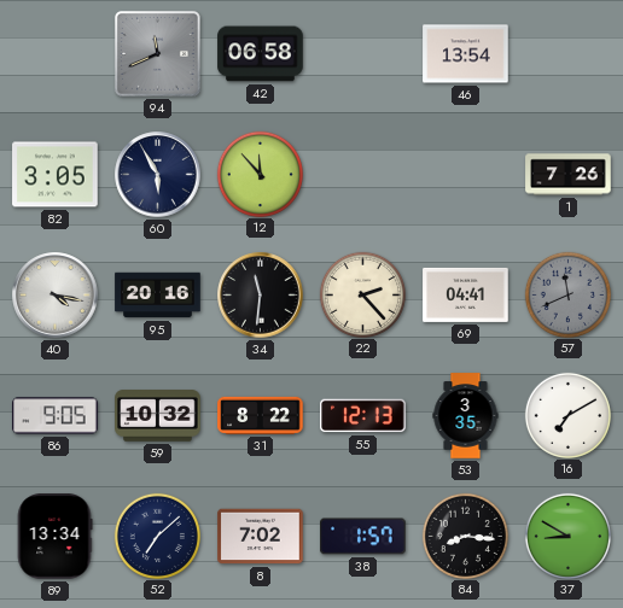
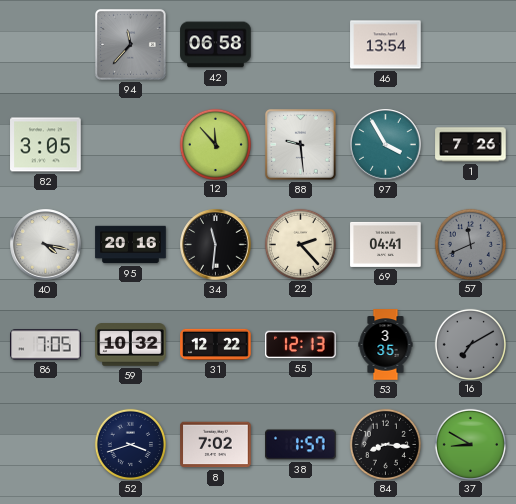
94: 11:41 -> 11:37
60: 5:55 -> none
88: none -> 9:29
97: none -> 3:55
86: 9:05 -> 7:05
31: 8:22 -> 12:22
16 dial: white -> grey
89: 13:34 -> none
52: 7:08 -> 3:42
